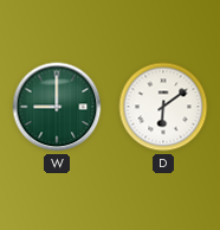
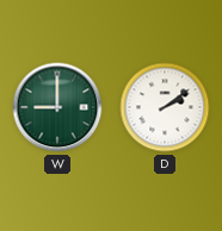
D: 6:09 -> 2:09
